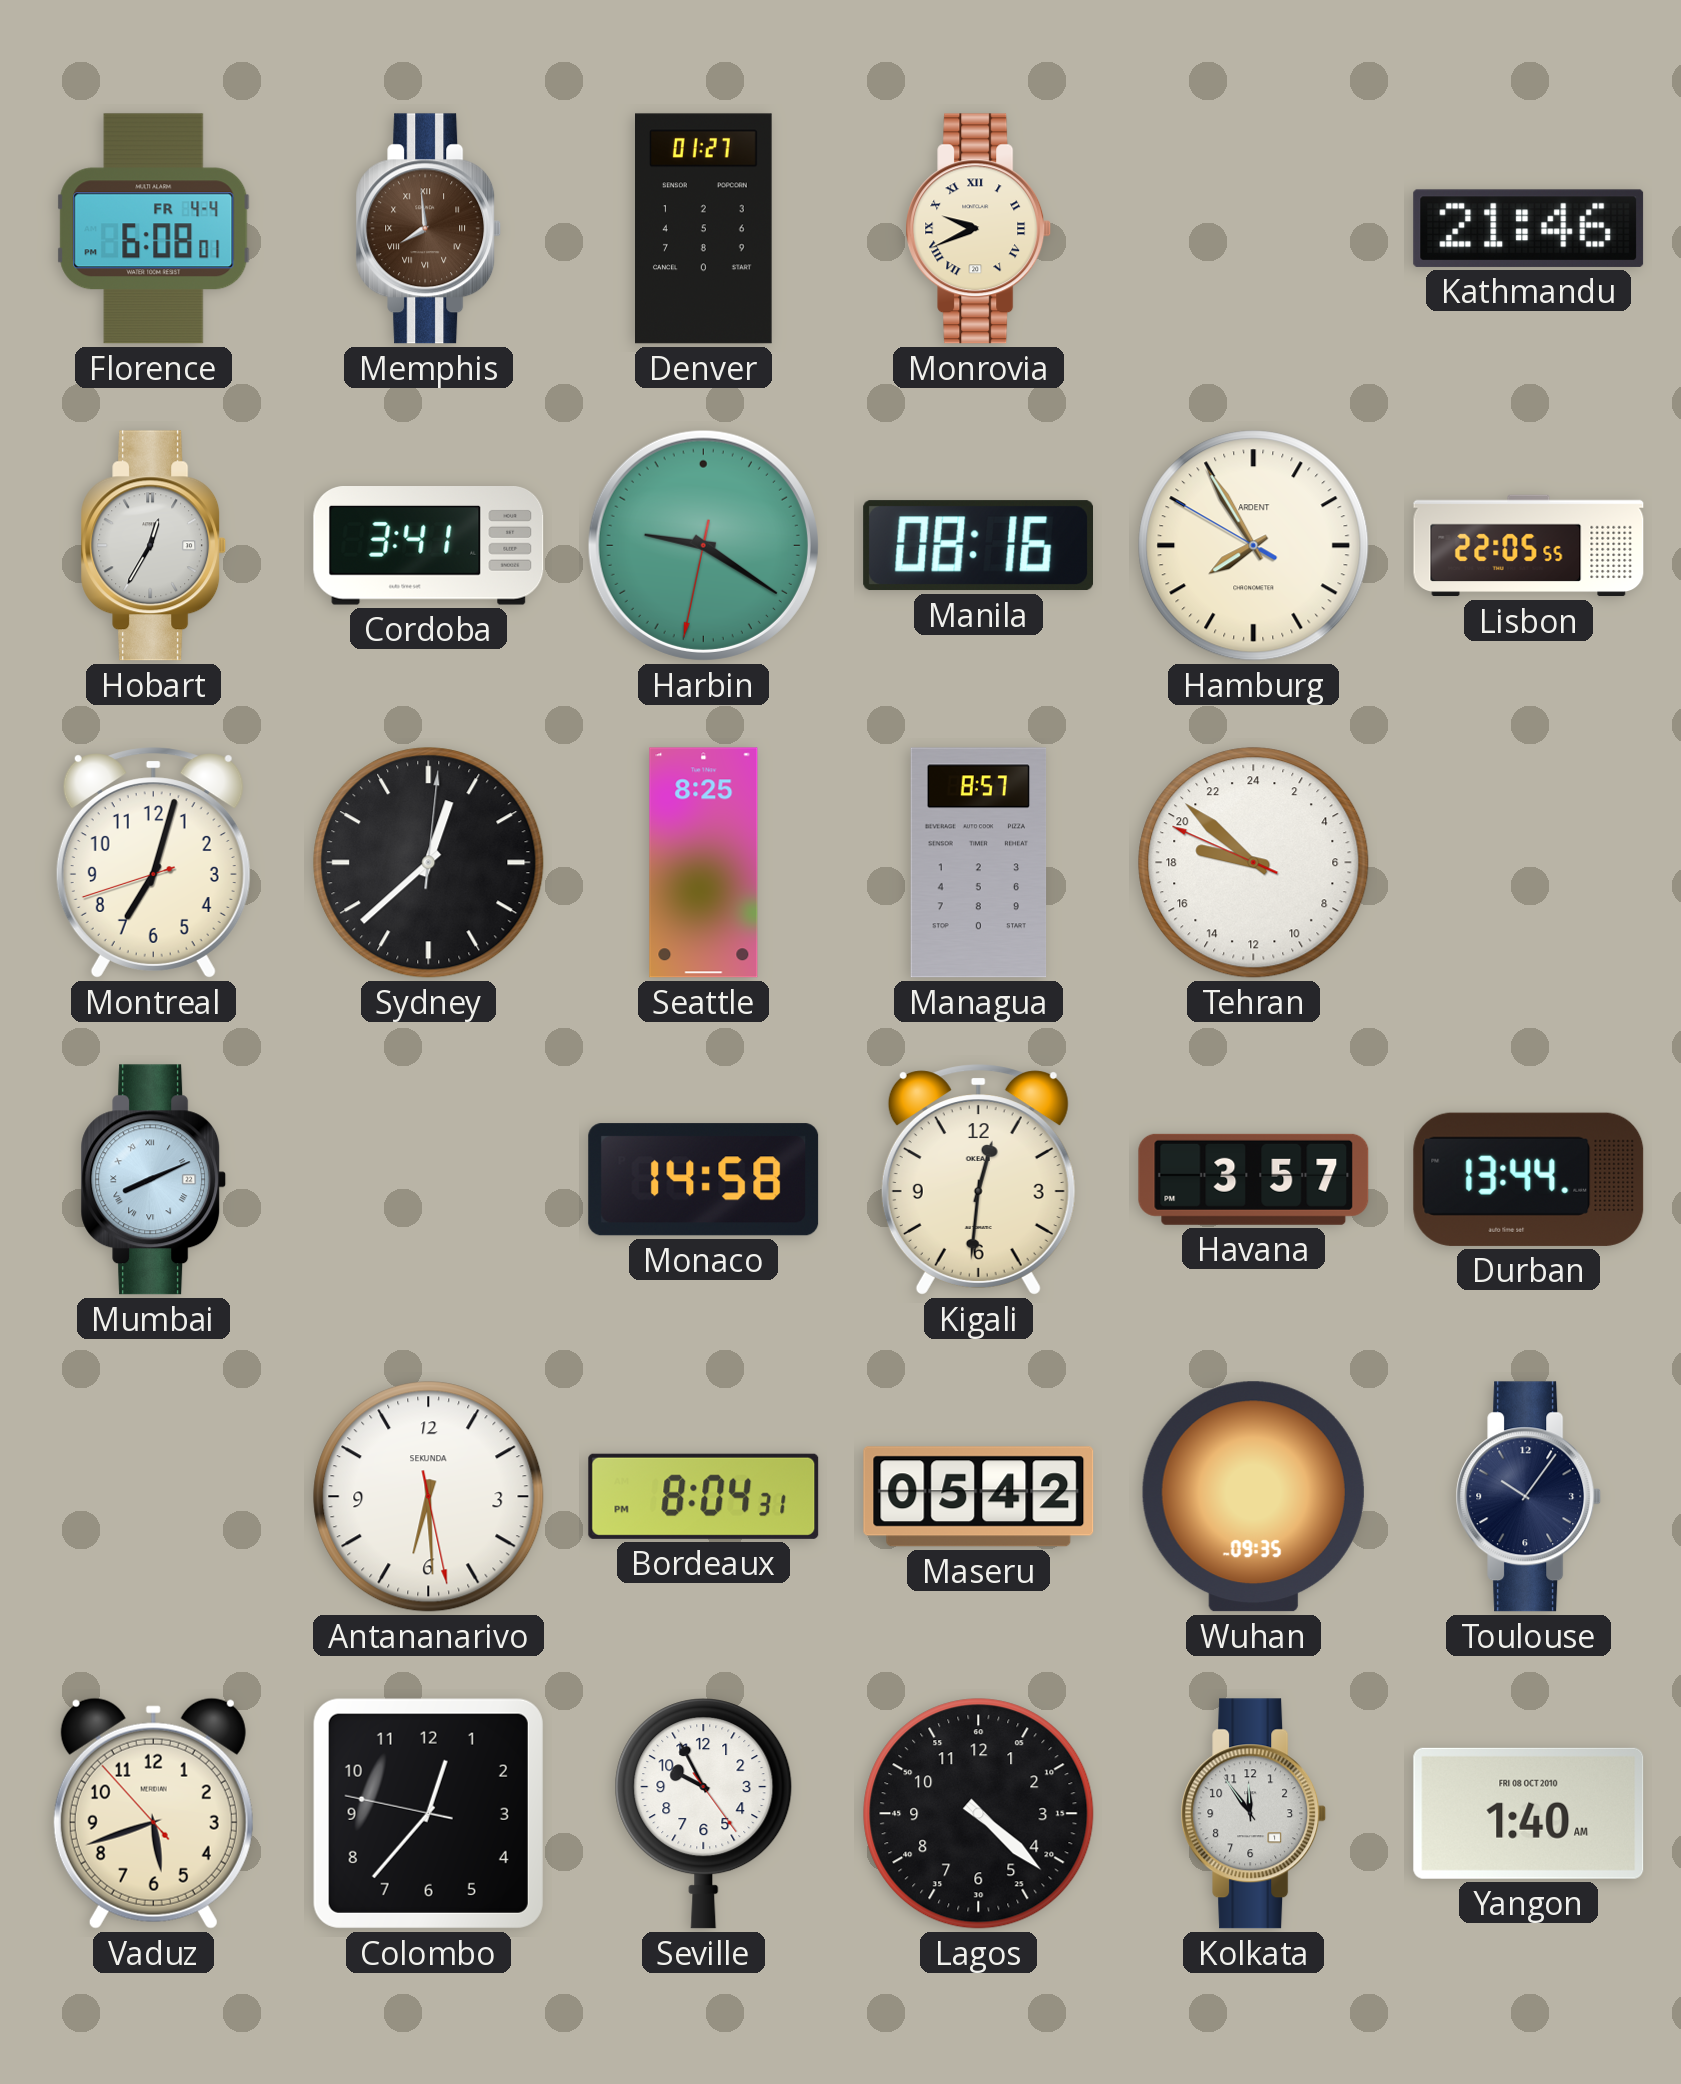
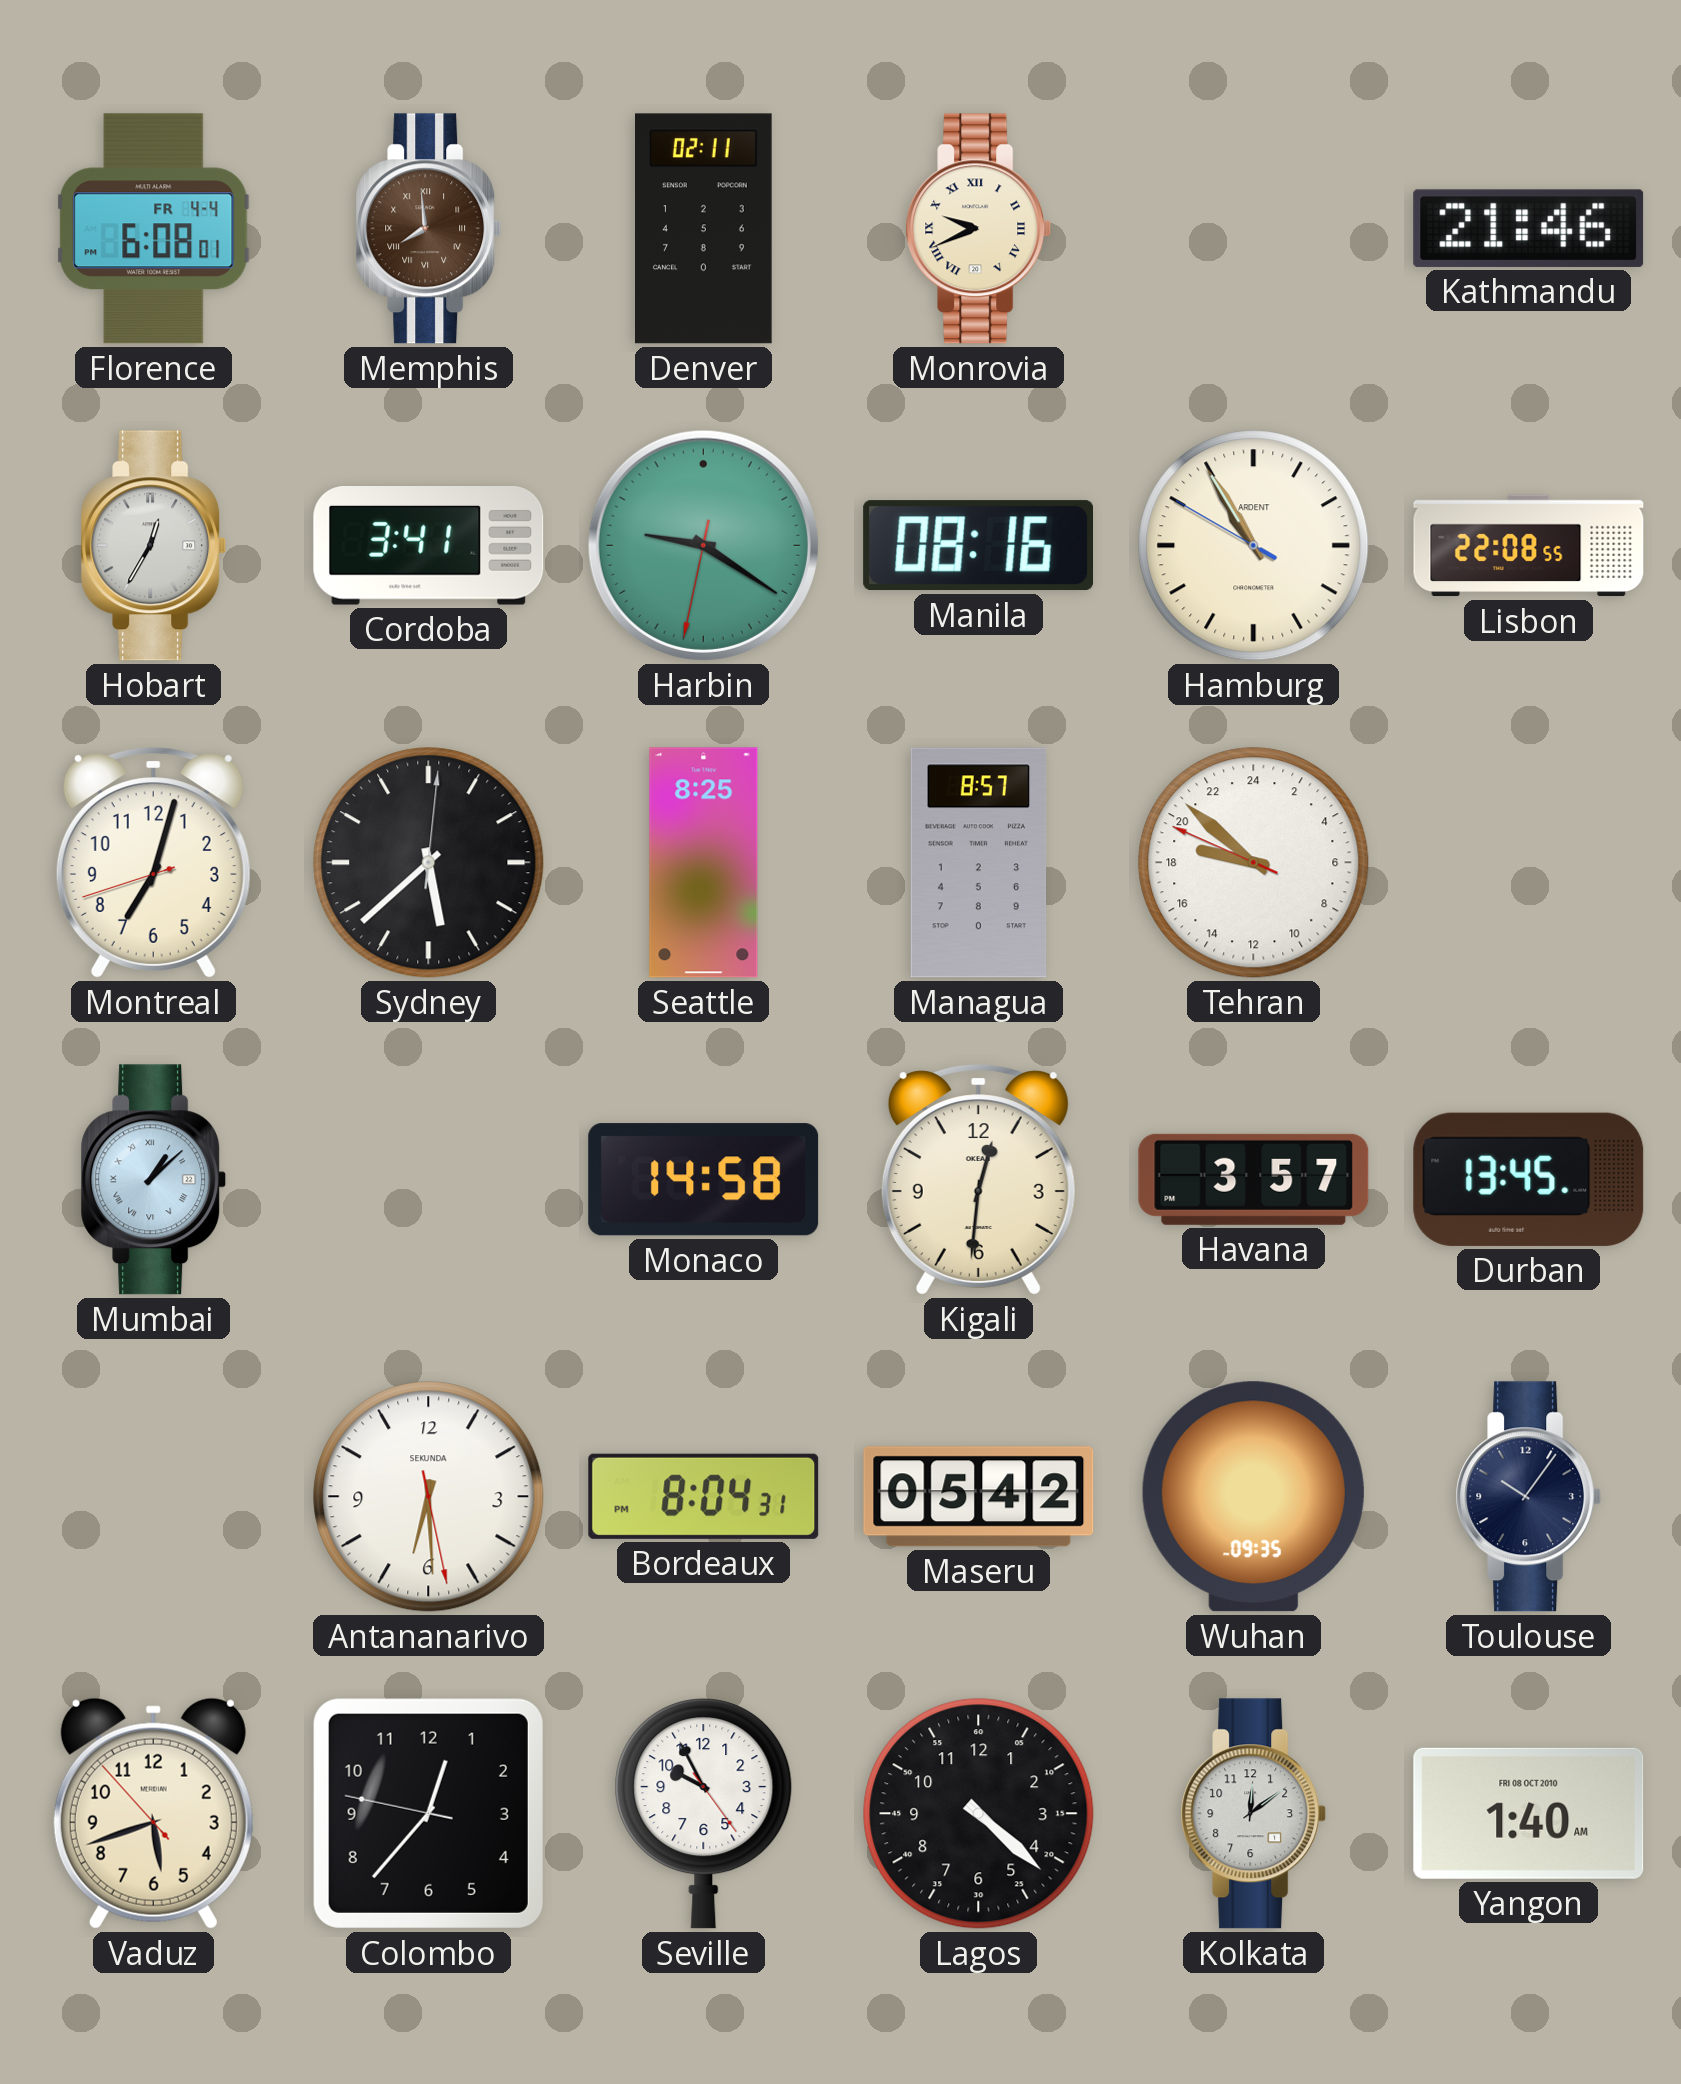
Denver: 01:27 -> 02:11
Hamburg: 7:54 -> 10:54
Lisbon: 22:05 -> 22:08
Sydney: 12:38 -> 5:38
Mumbai: 8:11 -> 1:08
Durban: 13:44 -> 13:45
Kolkata: 11:54 -> 12:09
